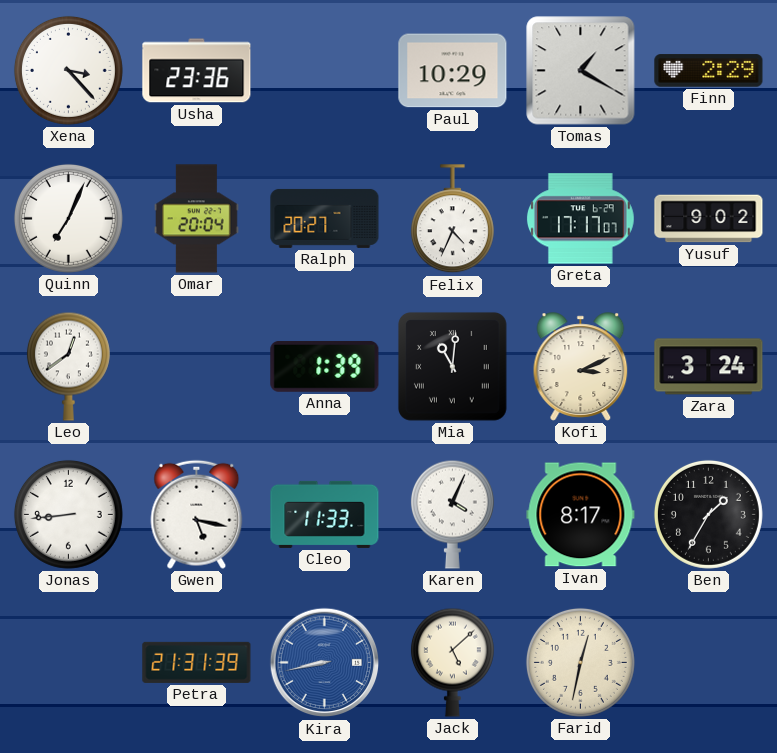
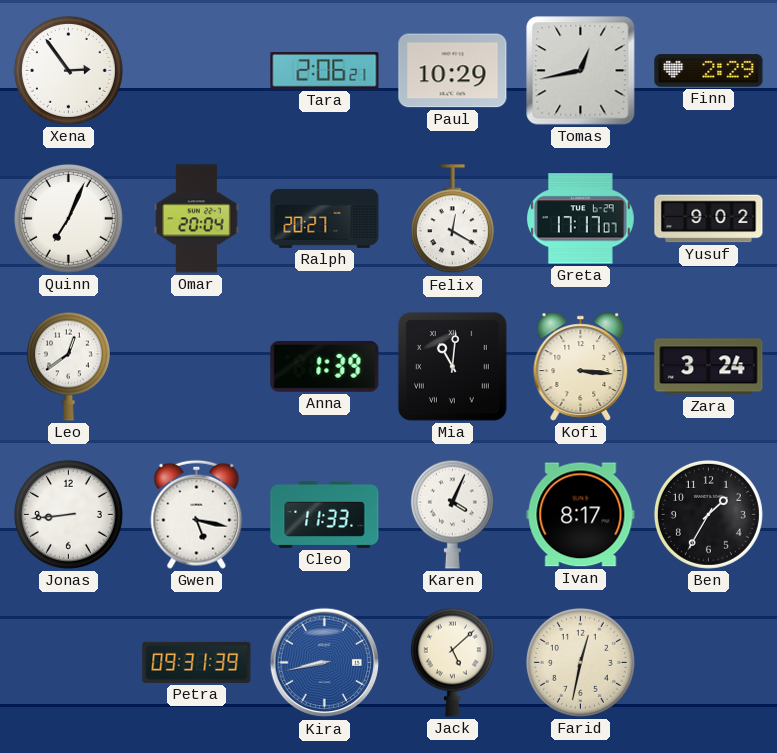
Xena: 3:23 -> 2:54
Usha: 23:36 -> none
Tara: none -> 2:06
Tomas: 1:20 -> 12:43
Felix: 4:34 -> 12:20
Kofi: 3:11 -> 3:16
Petra: 21:31 -> 09:31
